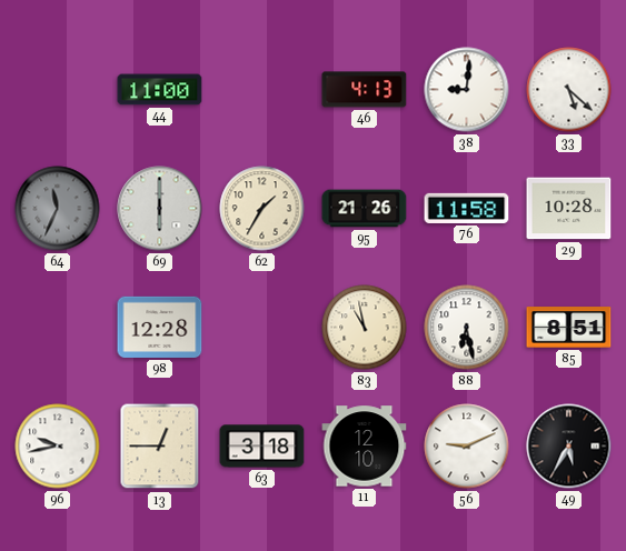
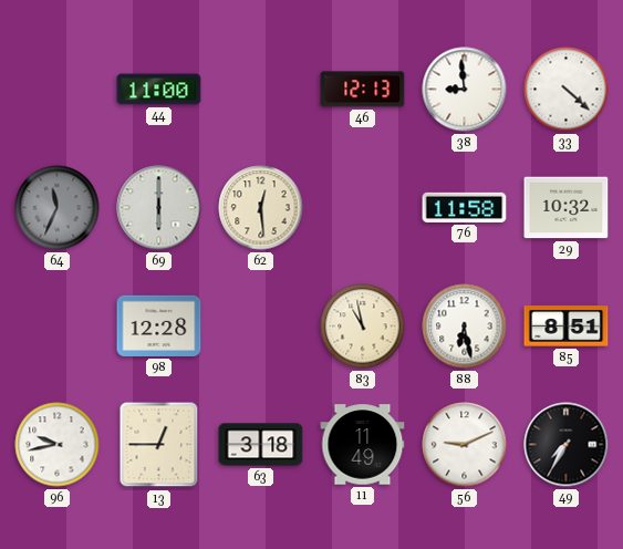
46: 4:13 -> 12:13
38: 9:01 -> 8:59
33: 5:22 -> 4:22
62: 1:35 -> 12:29
95: 21:26 -> none
29: 10:28 -> 10:32
11: 12:10 -> 11:49
49: 5:35 -> 7:35
